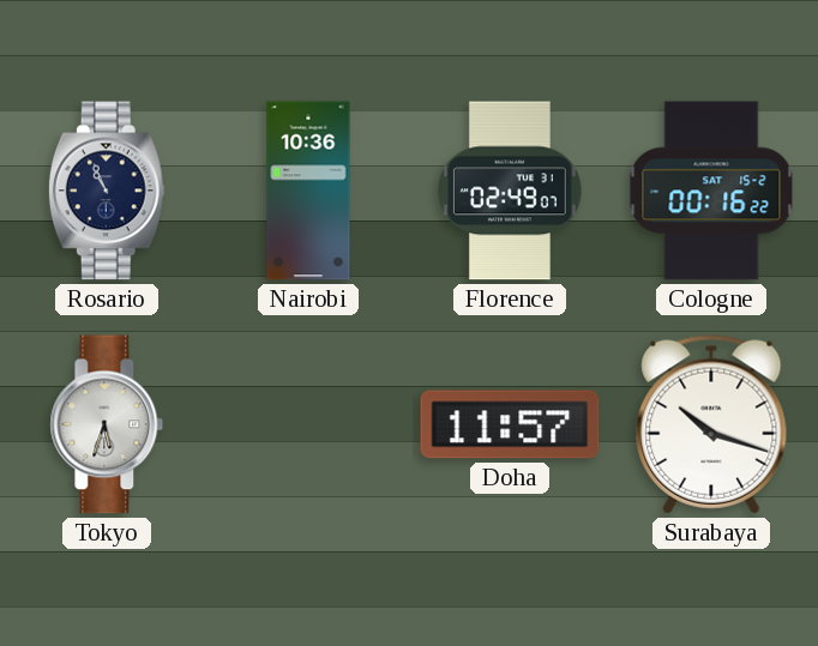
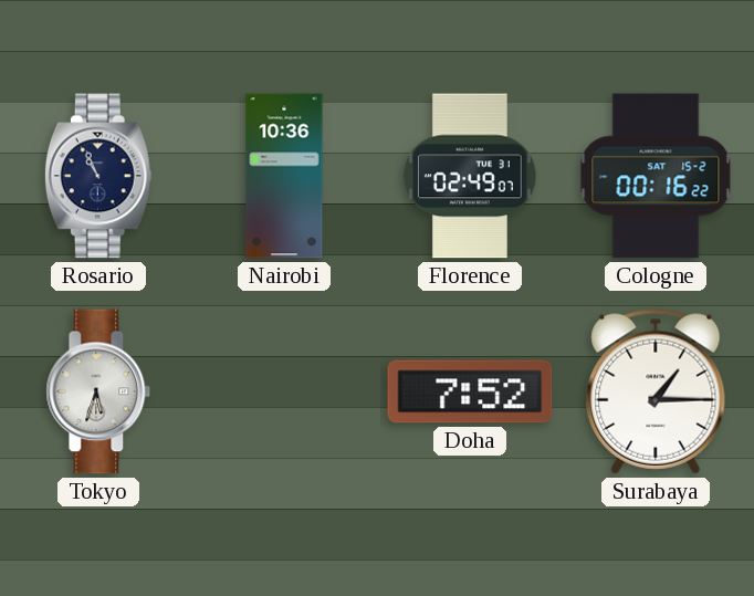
Doha: 11:57 -> 7:52
Surabaya: 10:18 -> 1:15
